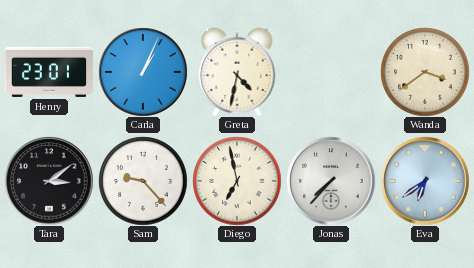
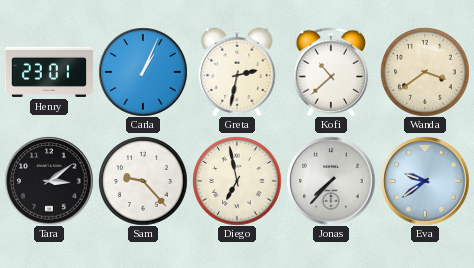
Greta: 4:32 -> 2:32
Kofi: none -> 10:38
Eva: 6:39 -> 9:39
